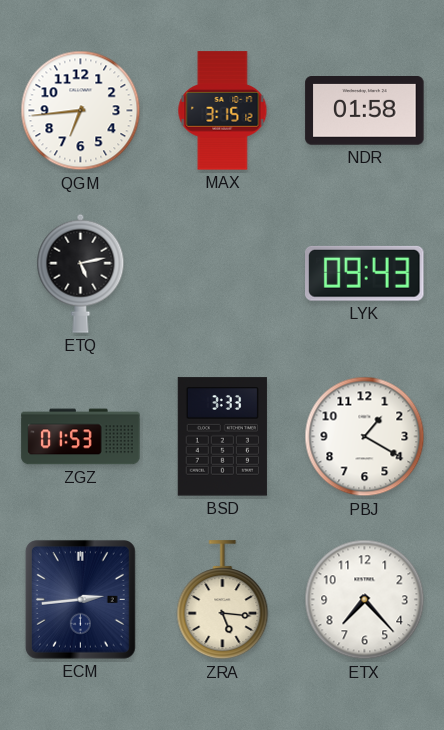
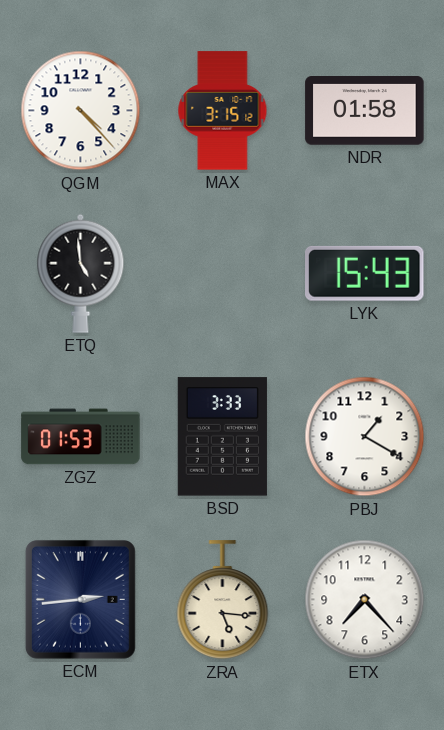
QGM: 6:44 -> 4:23
ETQ: 5:13 -> 4:59
LYK: 09:43 -> 15:43
